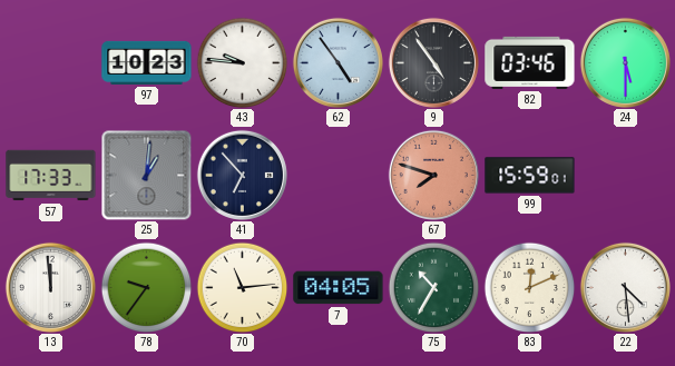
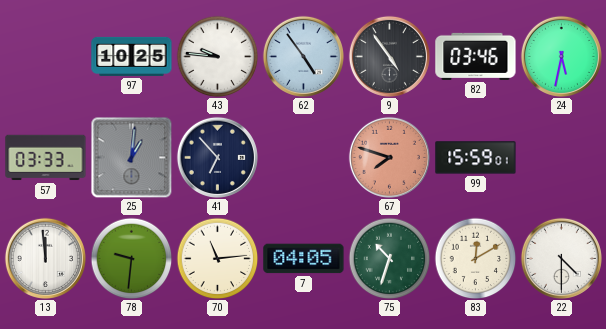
97: 10:23 -> 10:25
24: 5:30 -> 5:32
57: 17:33 -> 03:33
78: 9:36 -> 9:31
75: 10:35 -> 10:33
83: 12:11 -> 12:10
22: 4:29 -> 4:30
